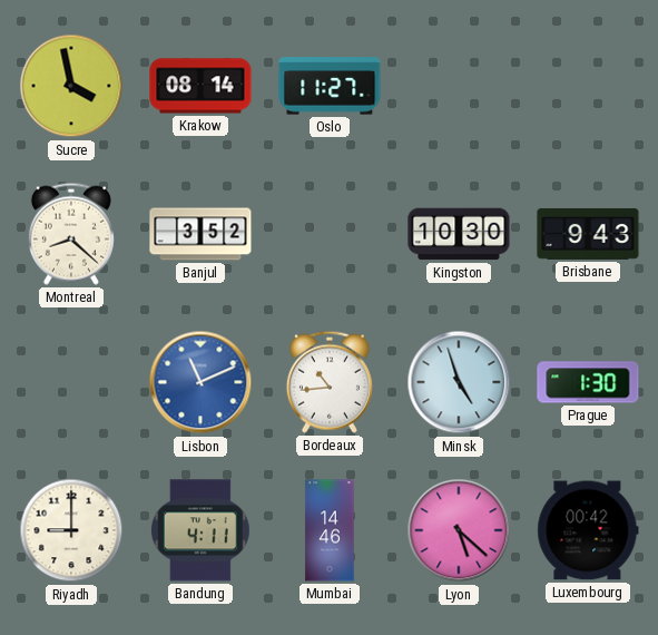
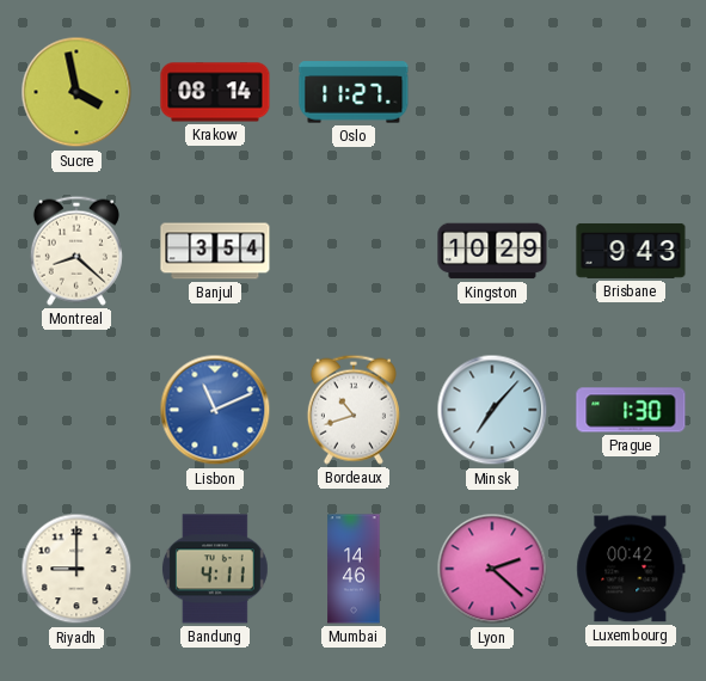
Banjul: 3:52 -> 3:54
Kingston: 10:30 -> 10:29
Bordeaux: 10:44 -> 10:42
Minsk: 4:57 -> 7:07
Lyon: 5:22 -> 2:22
